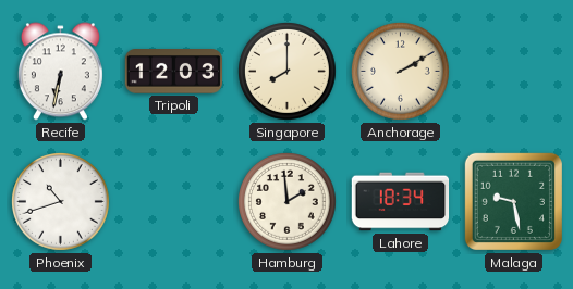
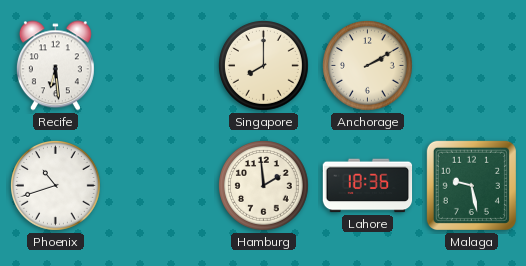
Recife: 6:32 -> 6:29
Tripoli: 12:03 -> none
Lahore: 18:34 -> 18:36
